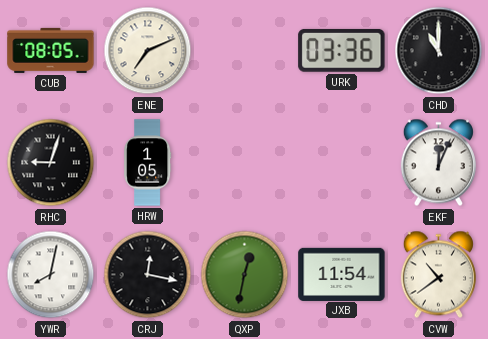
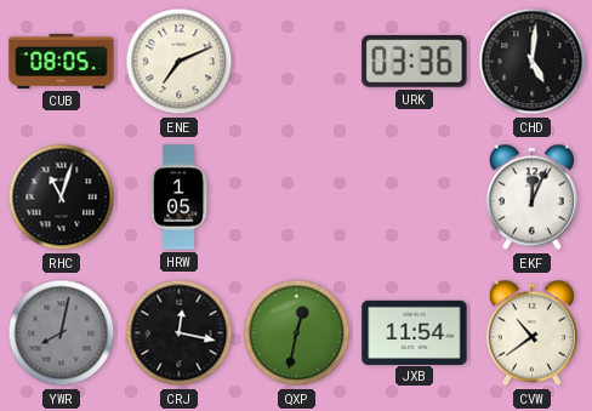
CHD: 11:00 -> 5:01
RHC: 9:03 -> 11:03
YWR dial: white -> grey
